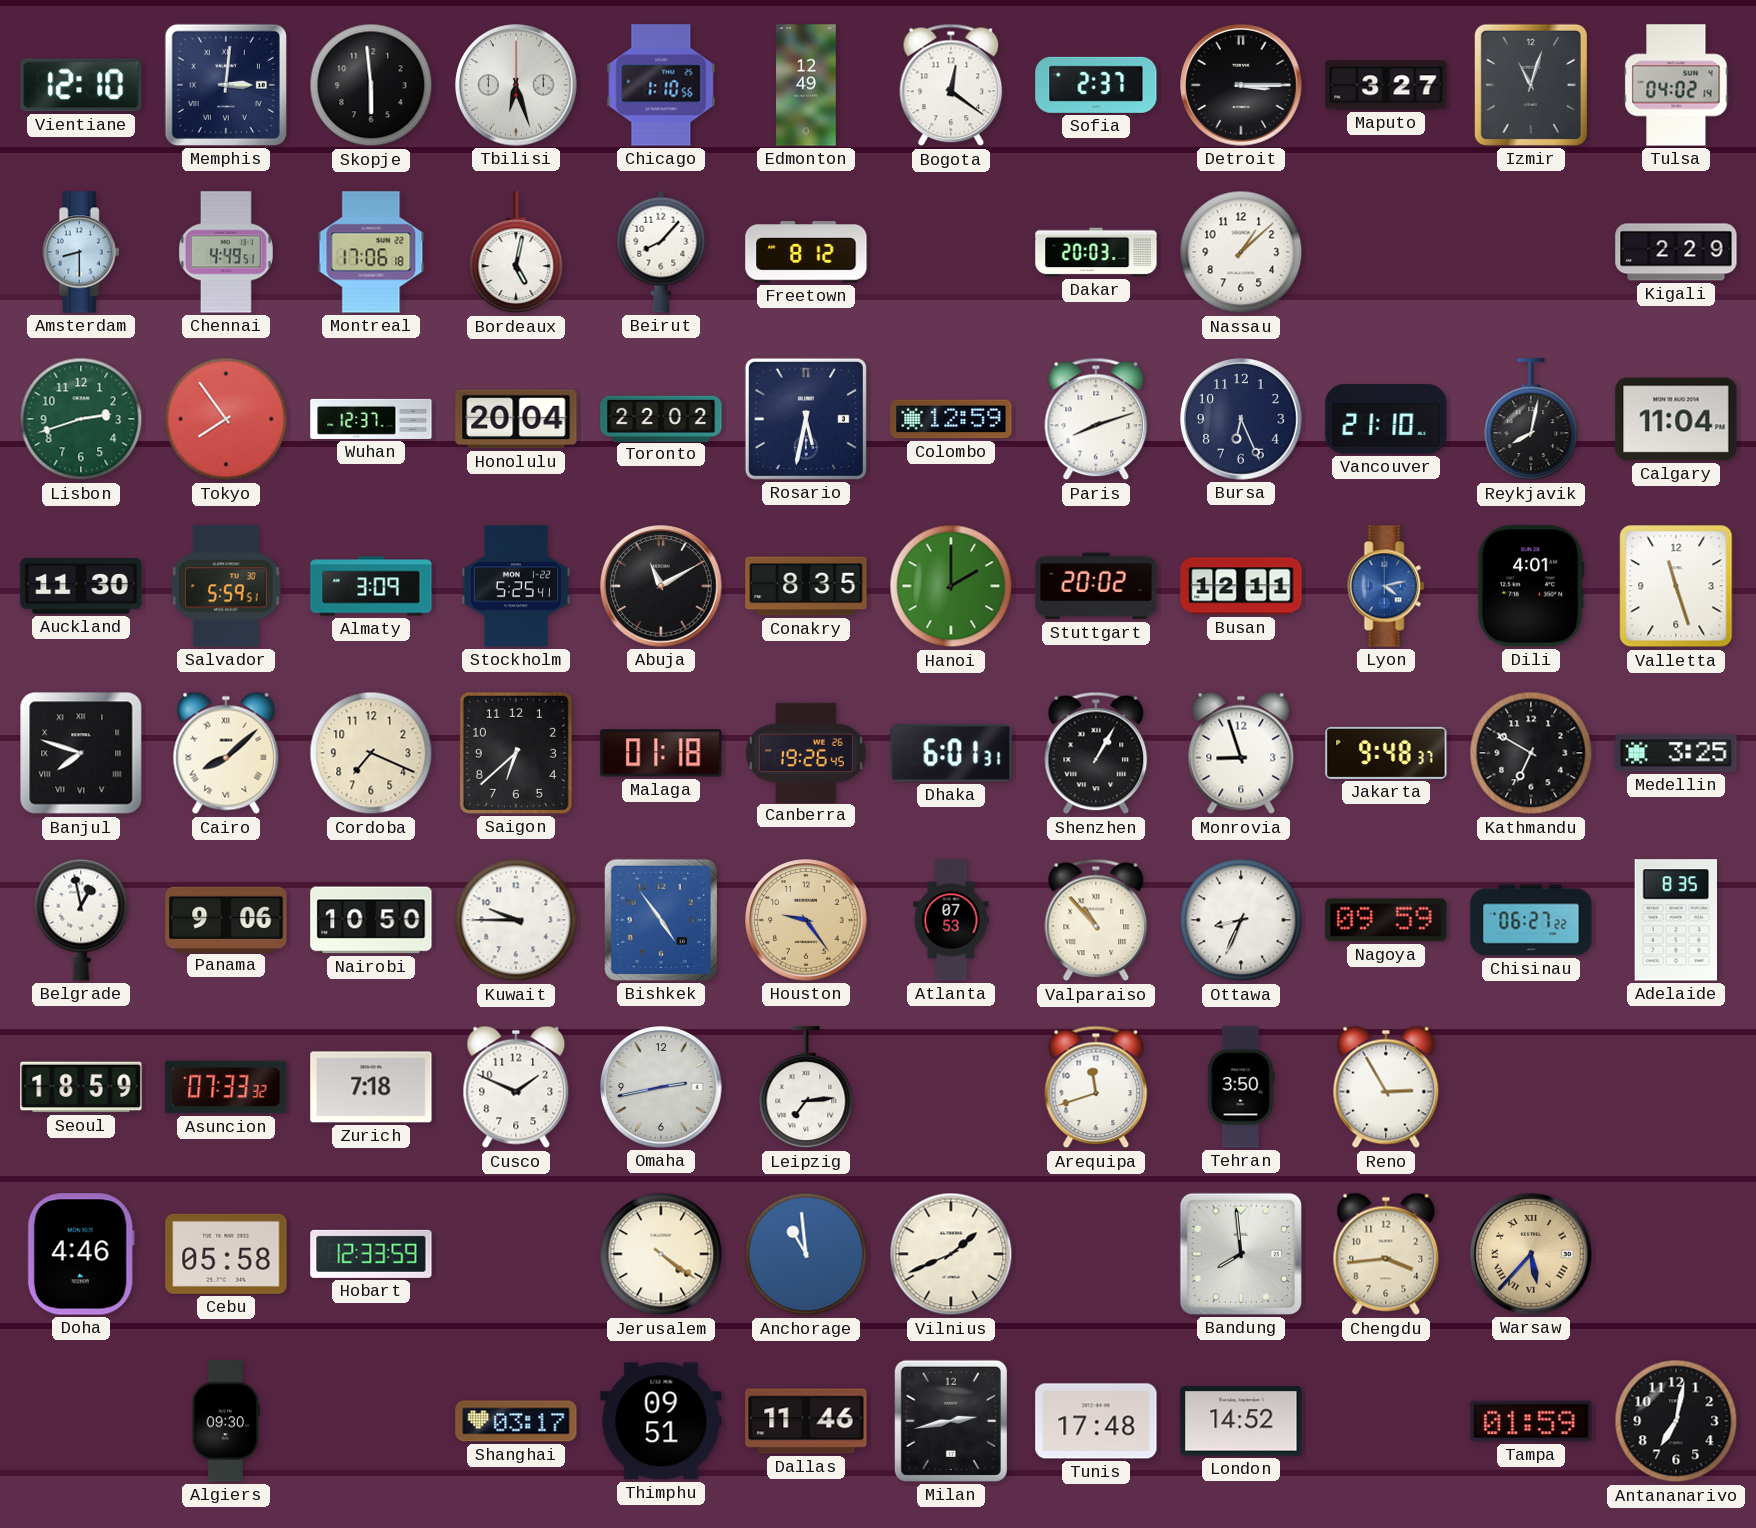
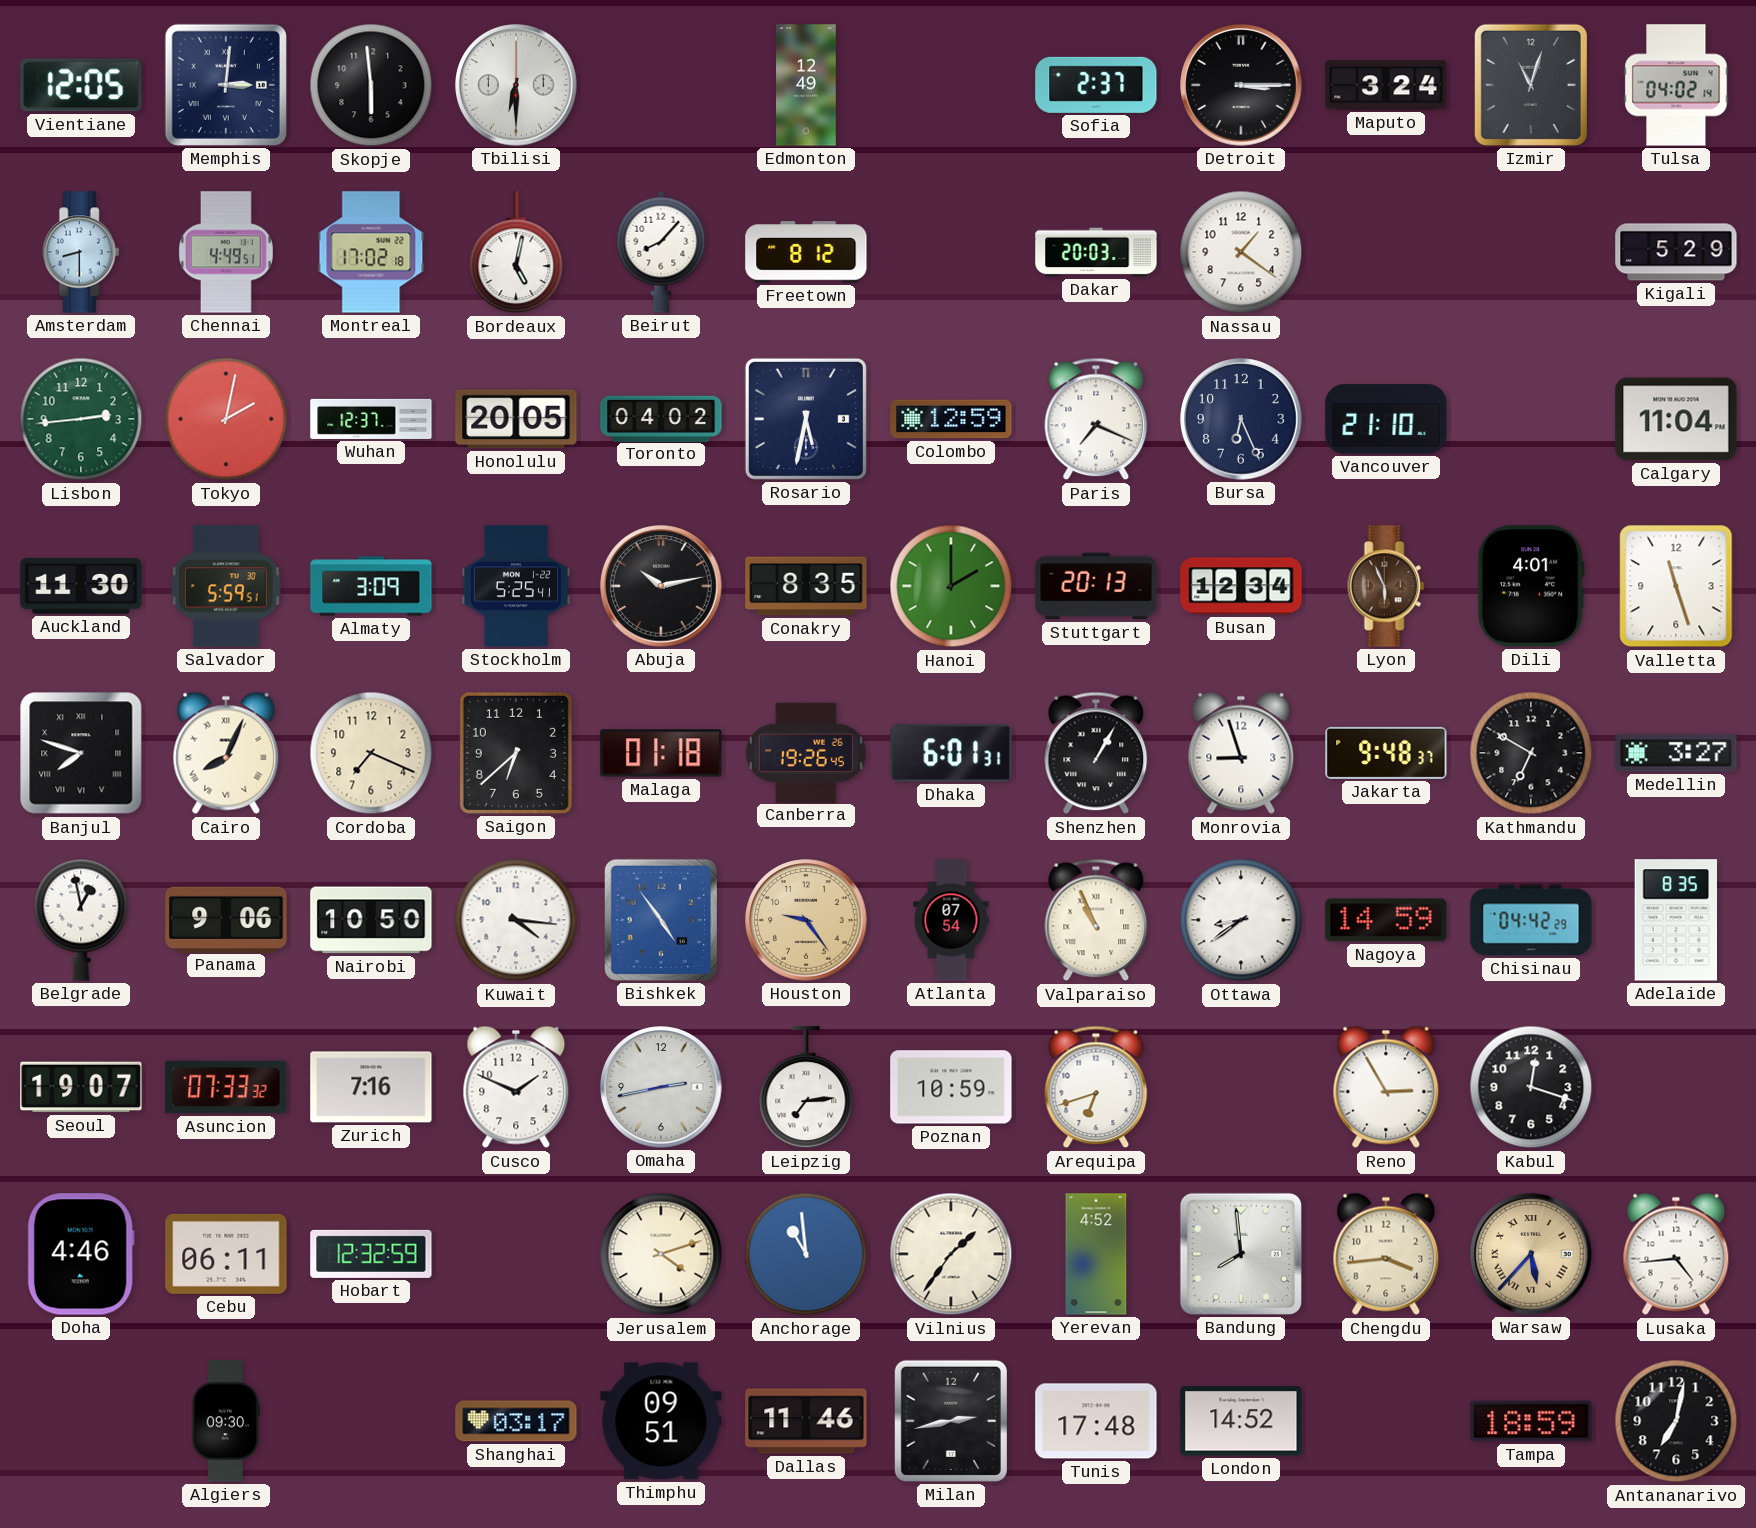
Vientiane: 12:10 -> 12:05
Tbilisi: 6:27 -> 6:30
Chicago: 1:10 -> none
Bogota: 12:21 -> none
Maputo: 3:27 -> 3:24
Montreal: 17:06 -> 17:02
Nassau: 1:08 -> 1:21
Kigali: 2:29 -> 5:29
Lisbon: 2:42 -> 2:44
Tokyo: 7:54 -> 2:02
Honolulu: 20:04 -> 20:05
Toronto: 22:02 -> 04:02
Paris: 8:12 -> 7:19
Reykjavik: 8:02 -> none
Abuja: 11:10 -> 10:13
Stuttgart: 20:02 -> 20:13
Busan: 12:11 -> 12:34
Lyon: 4:13 -> 5:56
Lyon dial: blue -> brown
Cairo: 8:08 -> 8:04
Medellin: 3:25 -> 3:27
Kuwait: 9:45 -> 4:16
Atlanta: 07:53 -> 07:54
Valparaiso: 10:53 -> 10:56
Ottawa: 8:34 -> 8:39
Nagoya: 09:59 -> 14:59
Chisinau: 06:27 -> 04:42
Seoul: 18:59 -> 19:07
Zurich: 7:18 -> 7:16
Poznan: none -> 10:59
Arequipa: 11:42 -> 6:42
Tehran: 3:50 -> none
Kabul: none -> 12:18
Cebu: 05:58 -> 06:11
Hobart: 12:33 -> 12:32
Jerusalem: 4:21 -> 4:12
Vilnius: 1:41 -> 1:36
Yerevan: none -> 4:52
Lusaka: none -> 4:44
Tampa: 01:59 -> 18:59
